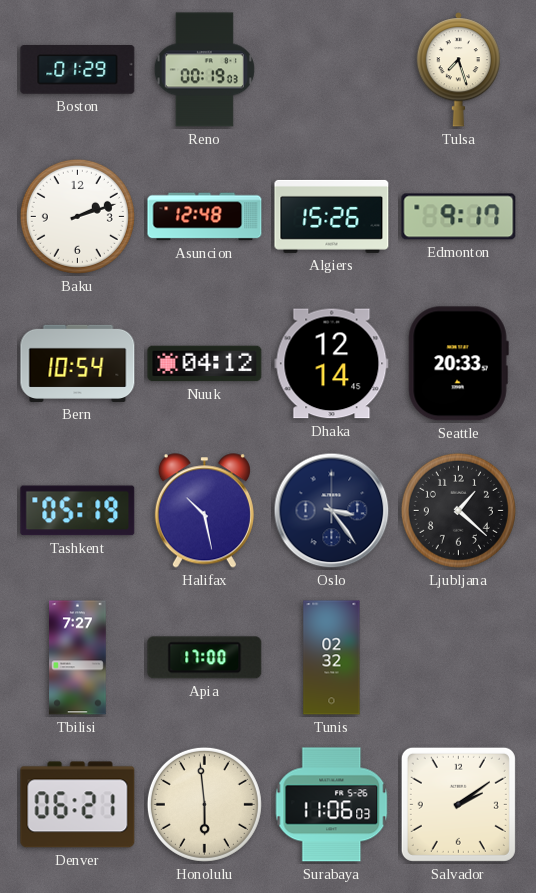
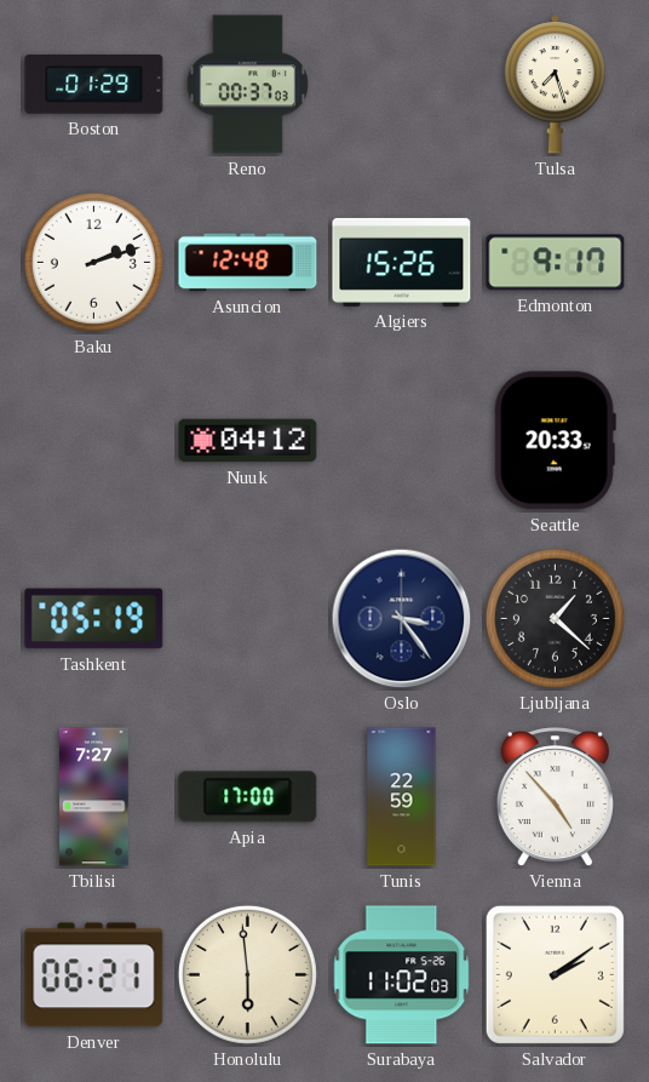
Reno: 00:19 -> 00:37
Bern: 10:54 -> none
Dhaka: 12:14 -> none
Halifax: 10:28 -> none
Tunis: 02:32 -> 22:59
Vienna: none -> 4:53
Surabaya: 11:06 -> 11:02
